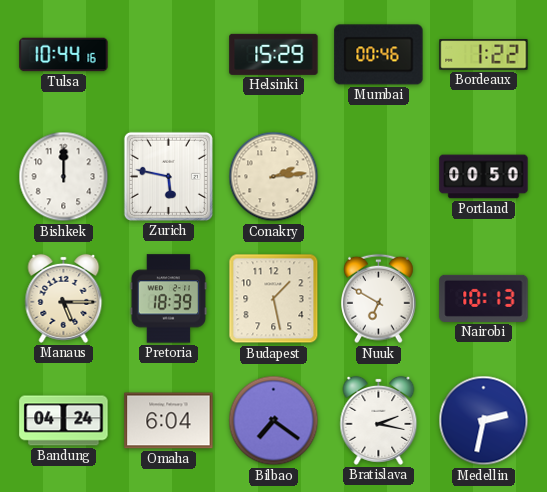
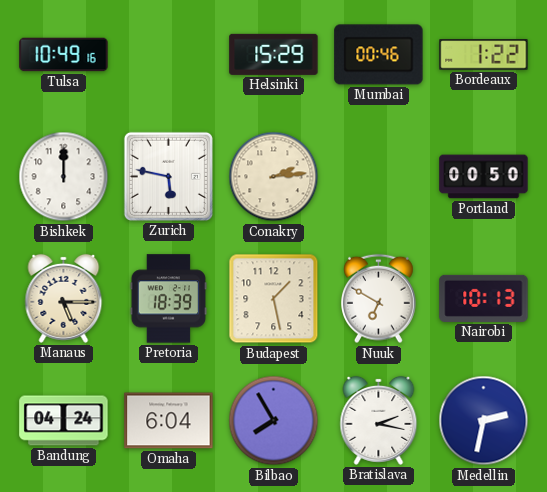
Tulsa: 10:44 -> 10:49
Bilbao: 7:21 -> 7:55
